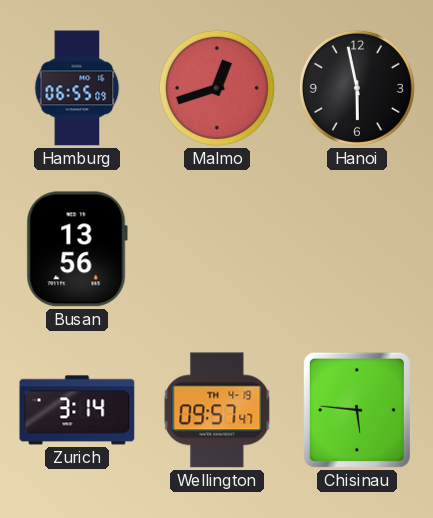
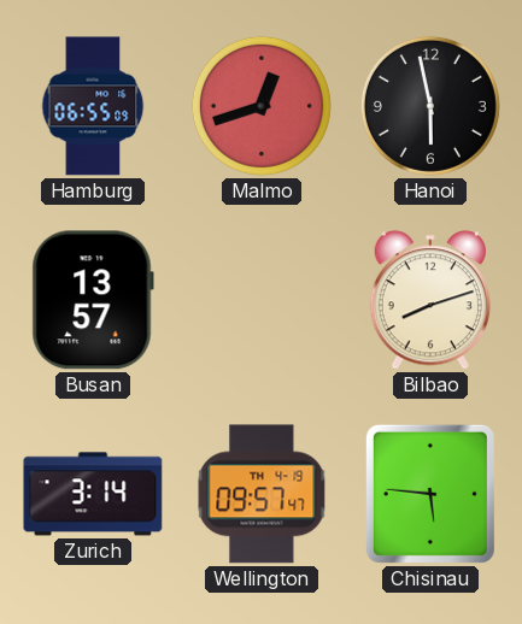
Busan: 13:56 -> 13:57
Bilbao: none -> 8:12
